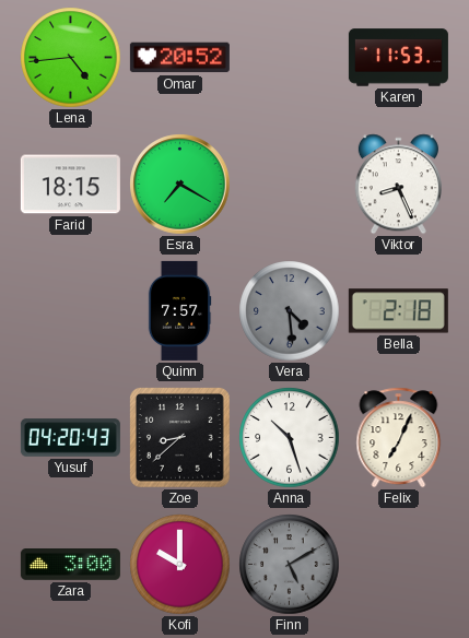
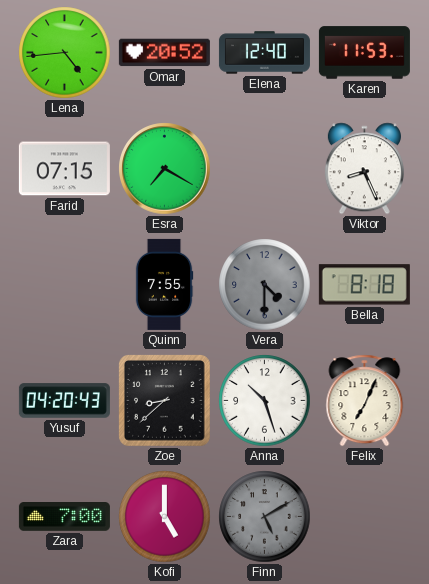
Elena: none -> 12:40
Farid: 18:15 -> 07:15
Quinn: 7:57 -> 7:55
Vera: 4:29 -> 4:30
Bella: 2:18 -> 8:18
Zara: 3:00 -> 7:00
Kofi: 10:00 -> 5:00
